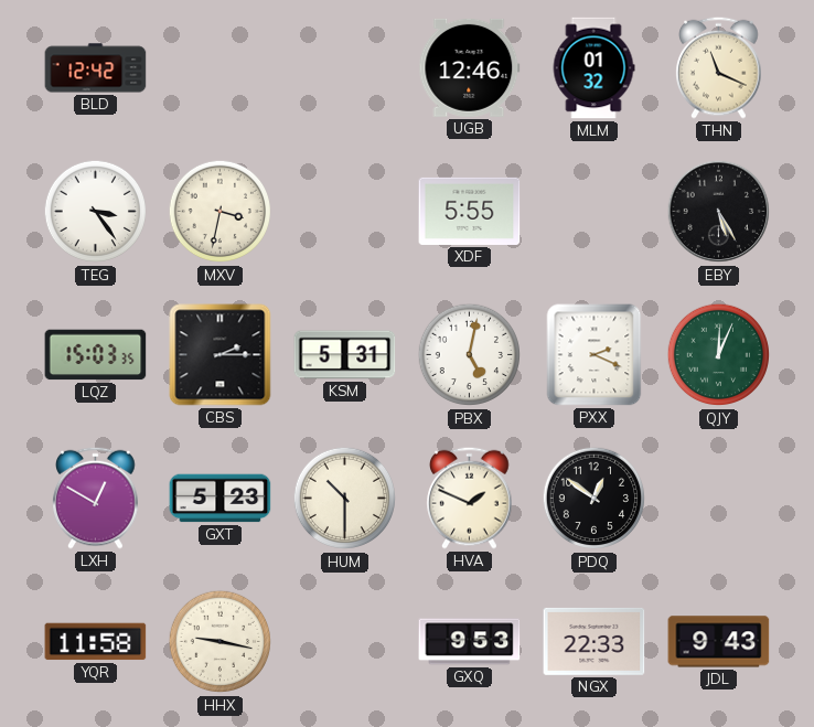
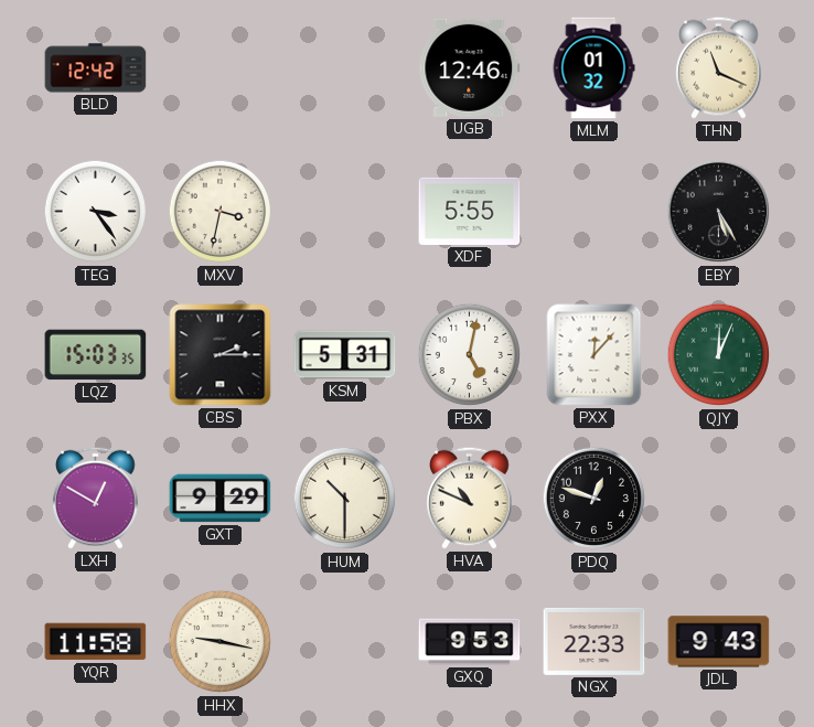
PXX: 2:19 -> 12:07
GXT: 5:23 -> 9:29
HVA: 1:49 -> 10:49
PDQ: 12:51 -> 12:48
